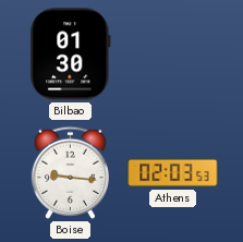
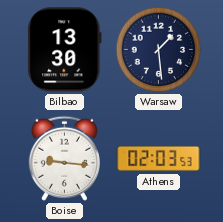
Bilbao: 01:30 -> 13:30
Warsaw: none -> 1:29
